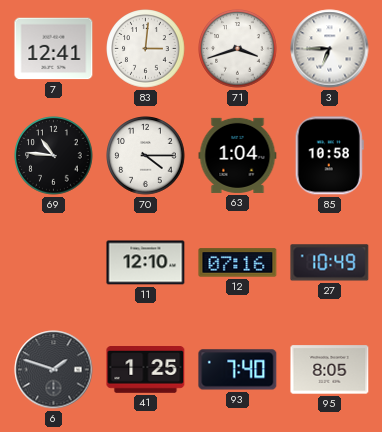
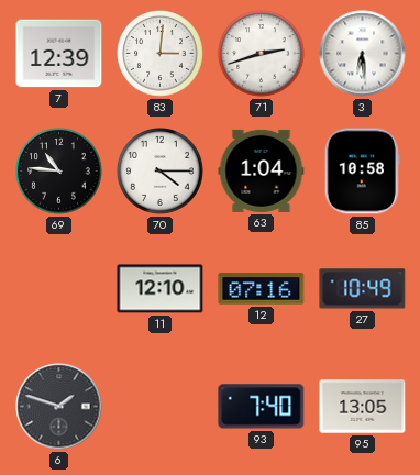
7: 12:41 -> 12:39
71: 3:42 -> 2:42
3: 6:45 -> 6:29
41: 1:25 -> none
95: 8:05 -> 13:05
